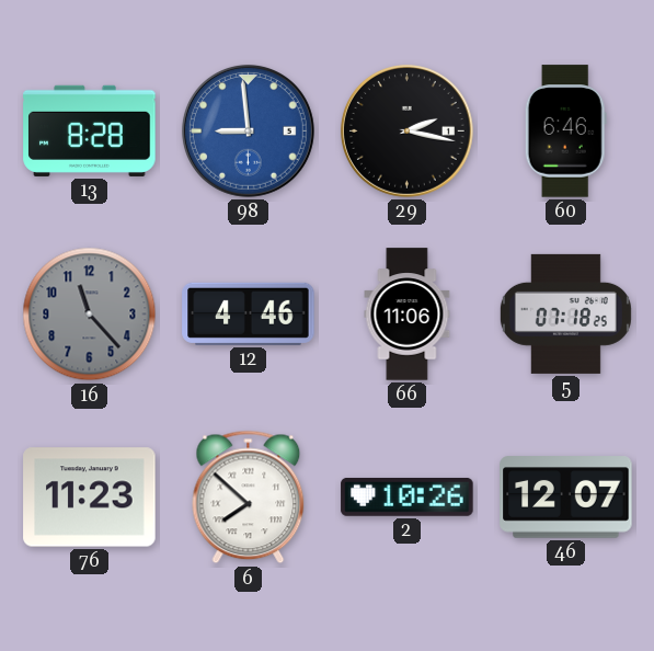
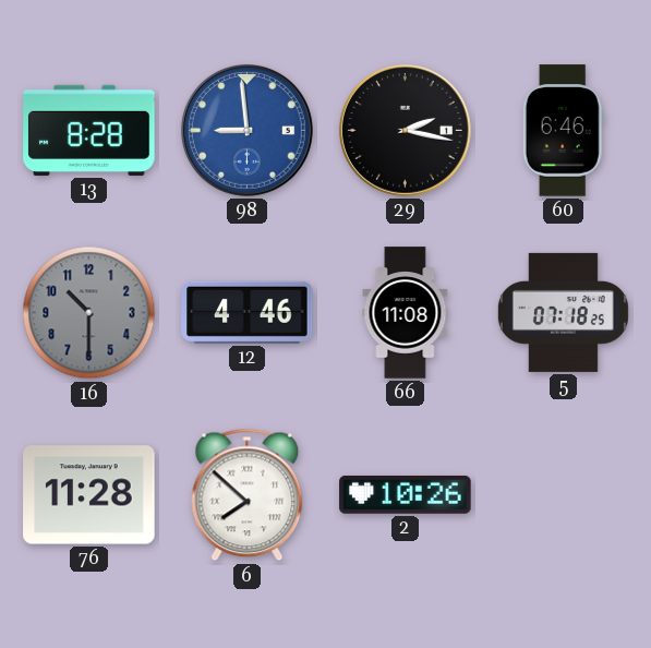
16: 11:23 -> 10:30
66: 11:06 -> 11:08
76: 11:23 -> 11:28
46: 12:07 -> none
